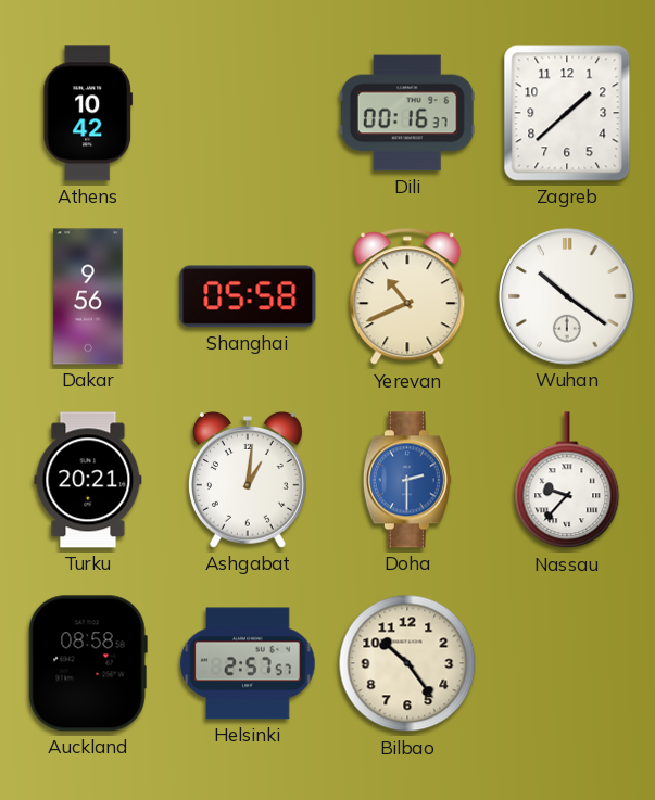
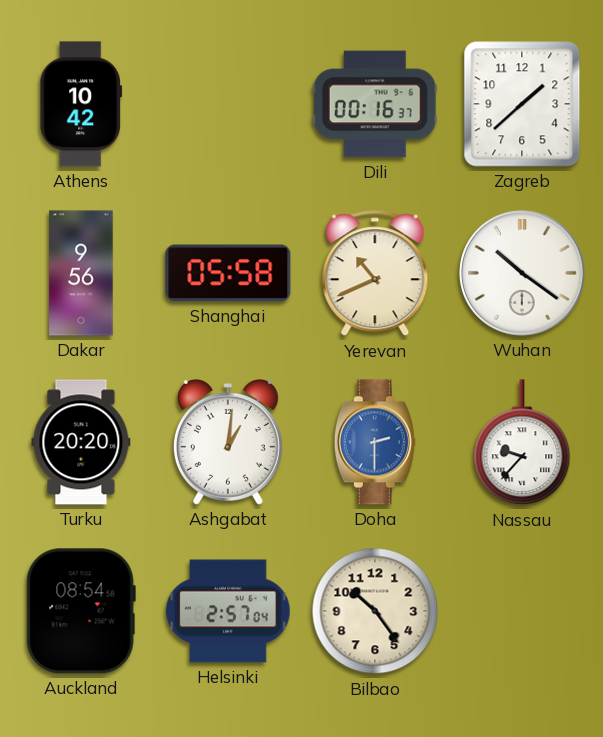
Turku: 20:21 -> 20:20
Auckland: 08:58 -> 08:54
Helsinki: 2:57:57 -> 2:57:04
